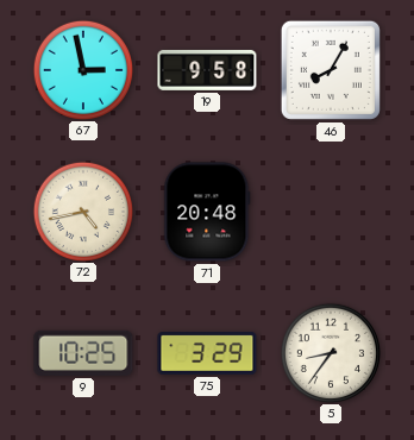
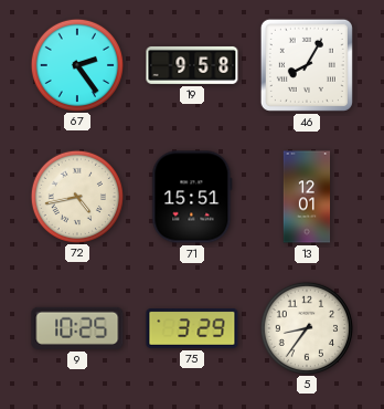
67: 2:58 -> 2:24
71: 20:48 -> 15:51
13: none -> 12:01
